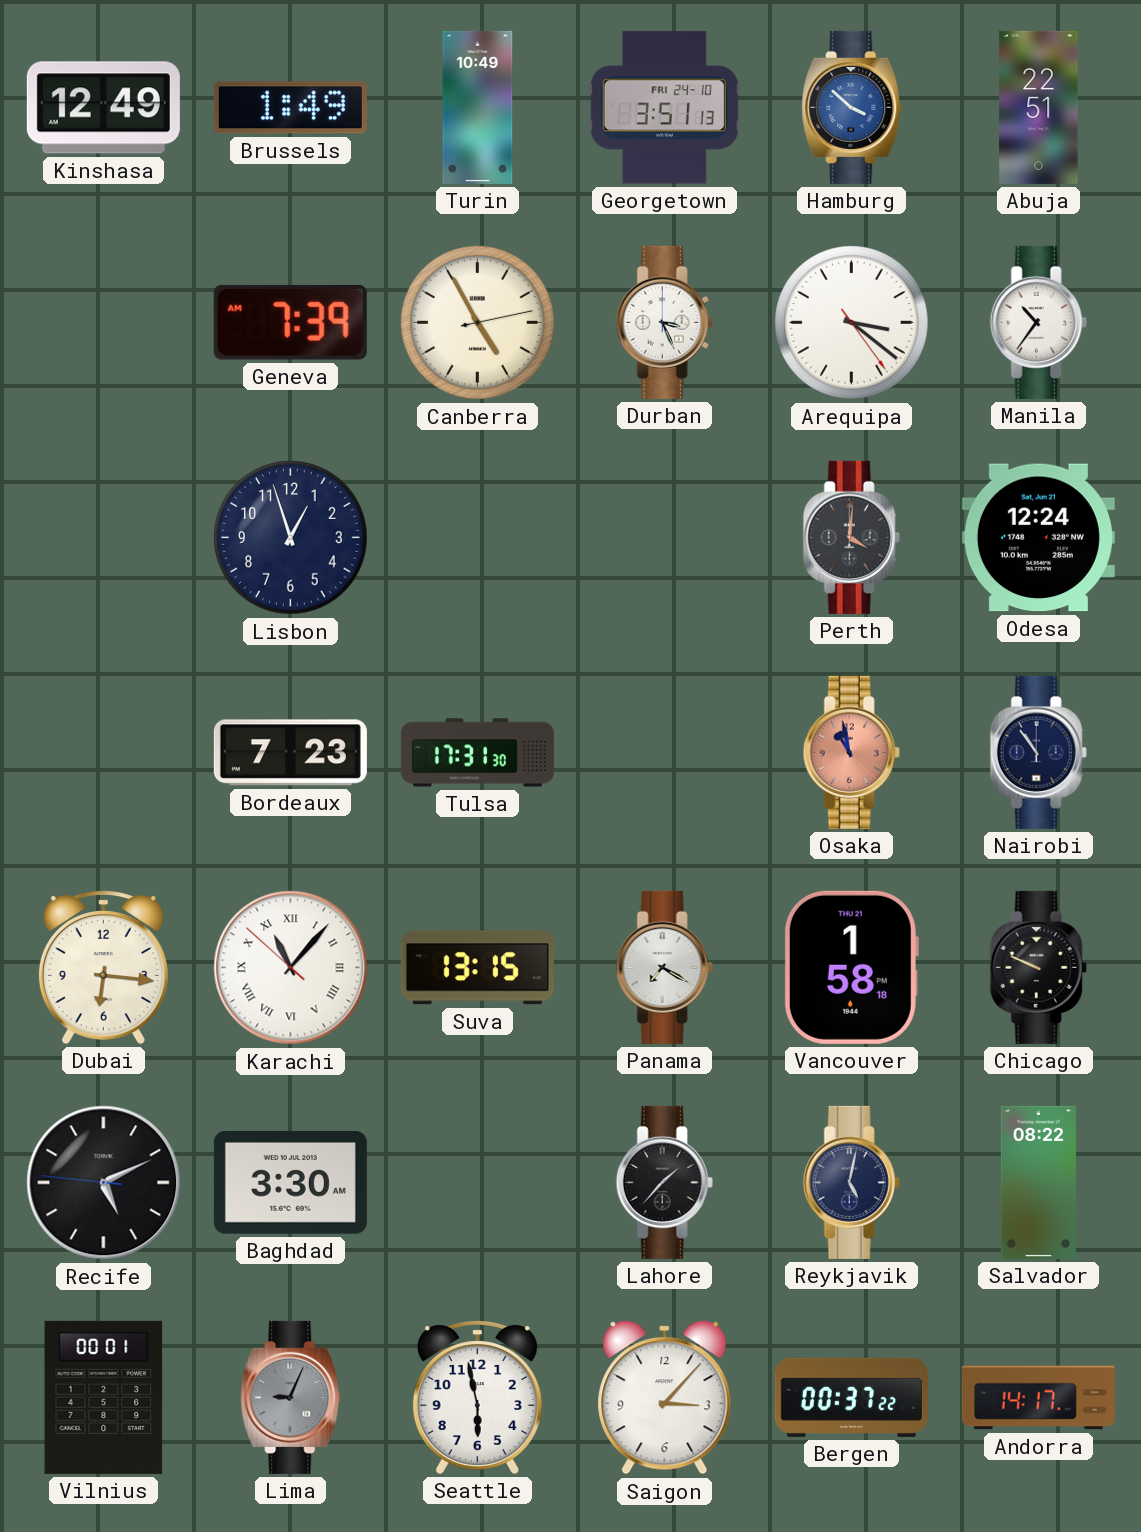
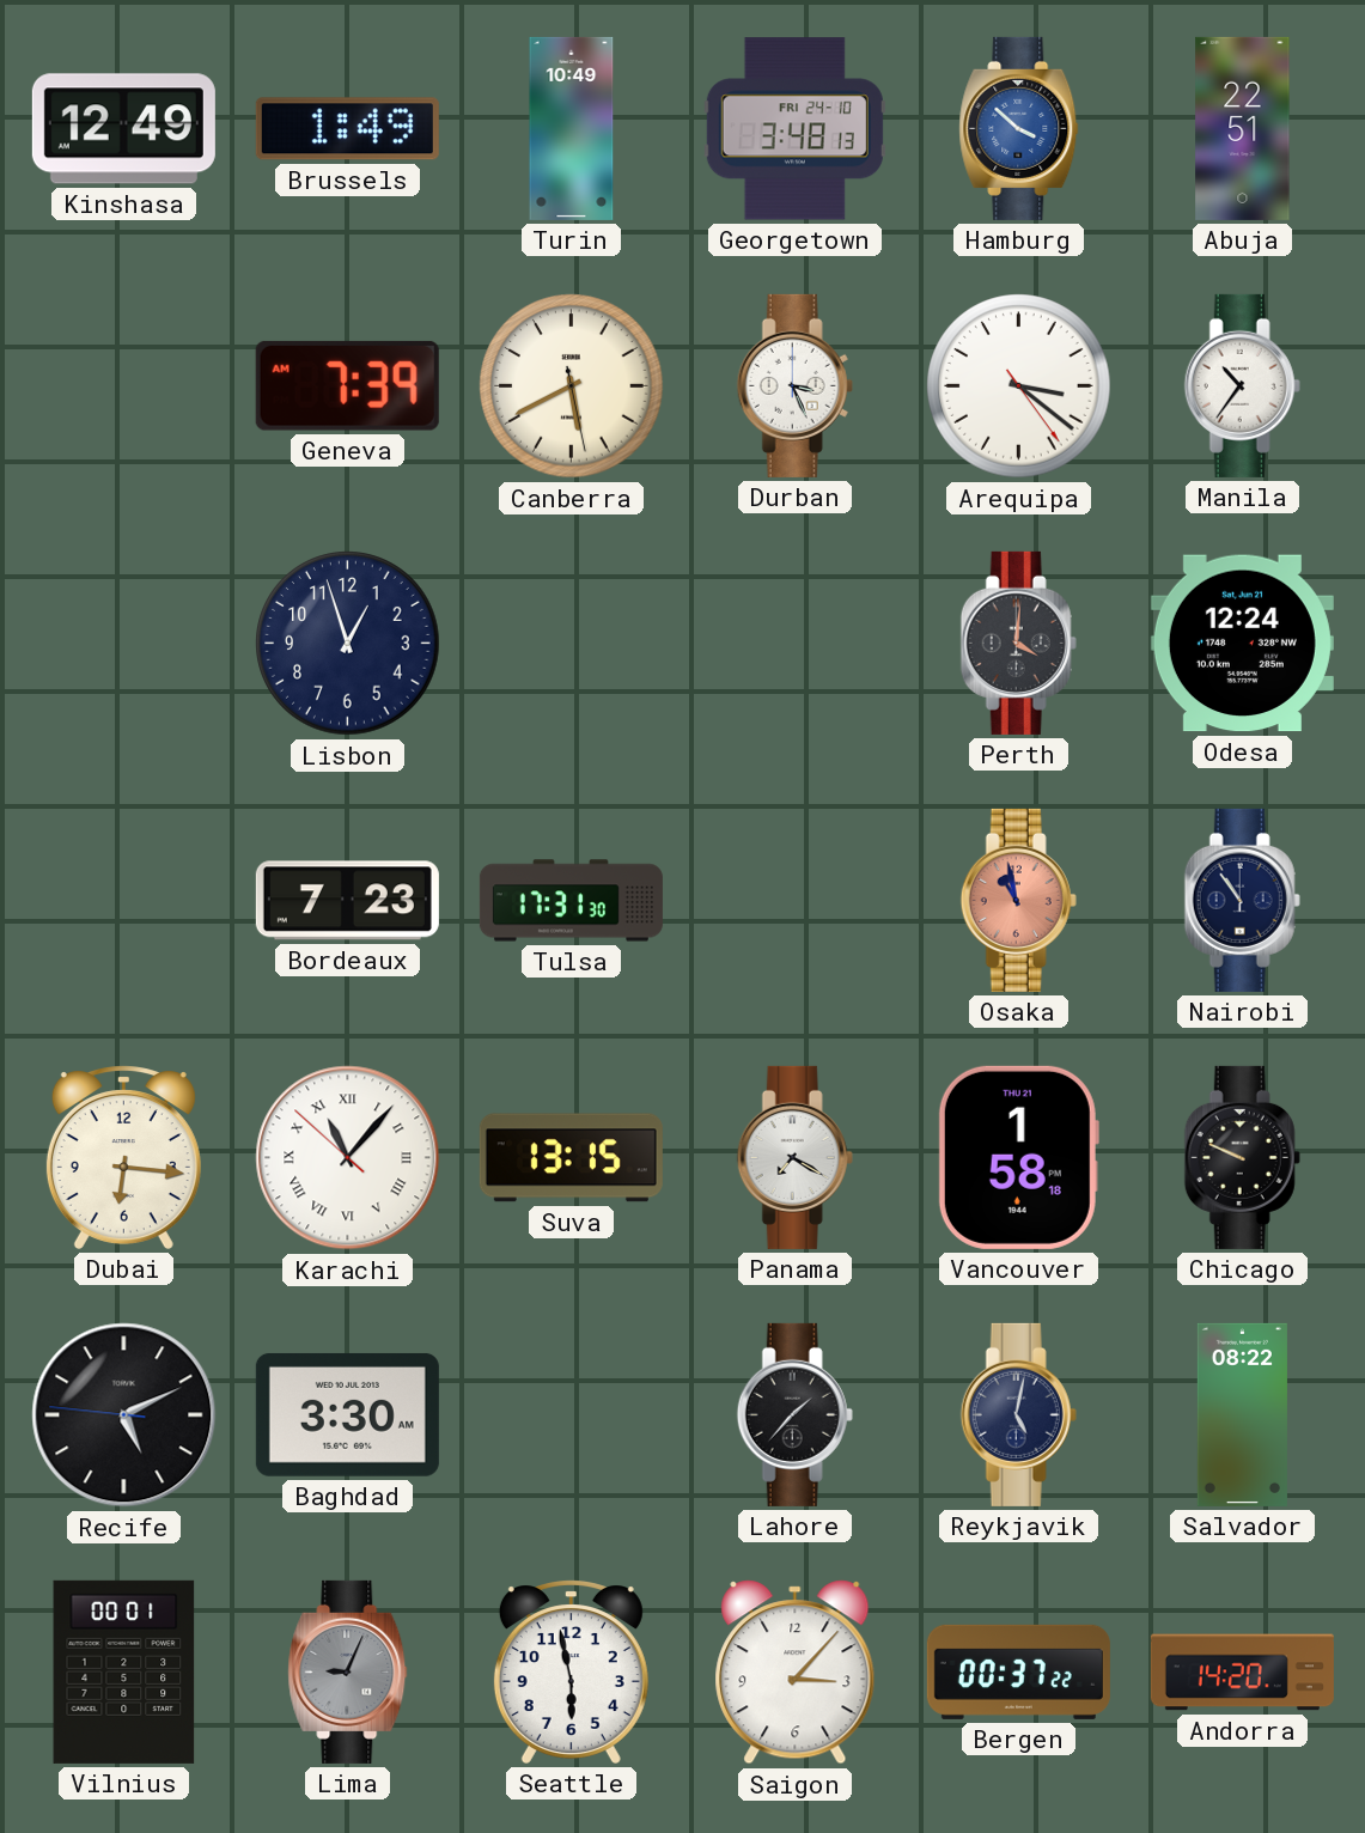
Georgetown: 3:51 -> 3:48
Canberra: 4:55 -> 5:40
Andorra: 14:17 -> 14:20
